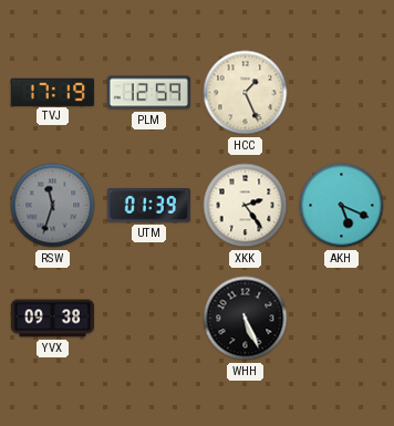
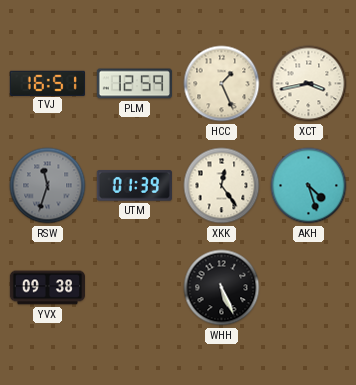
TVJ: 17:19 -> 16:51
XCT: none -> 3:43
XKK: 2:24 -> 12:24
AKH: 5:19 -> 4:27
